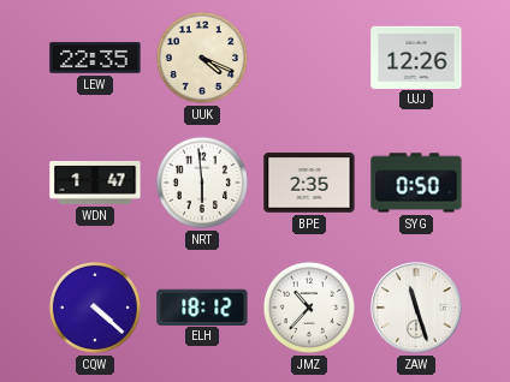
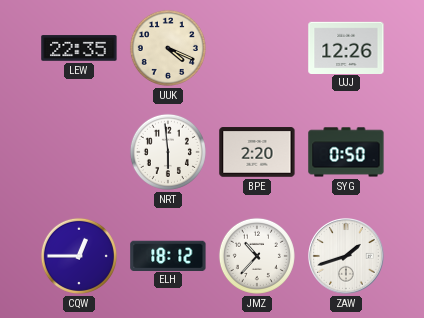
WDN: 1:47 -> none
BPE: 2:35 -> 2:20
CQW: 4:22 -> 12:45
ZAW: 11:27 -> 1:42
